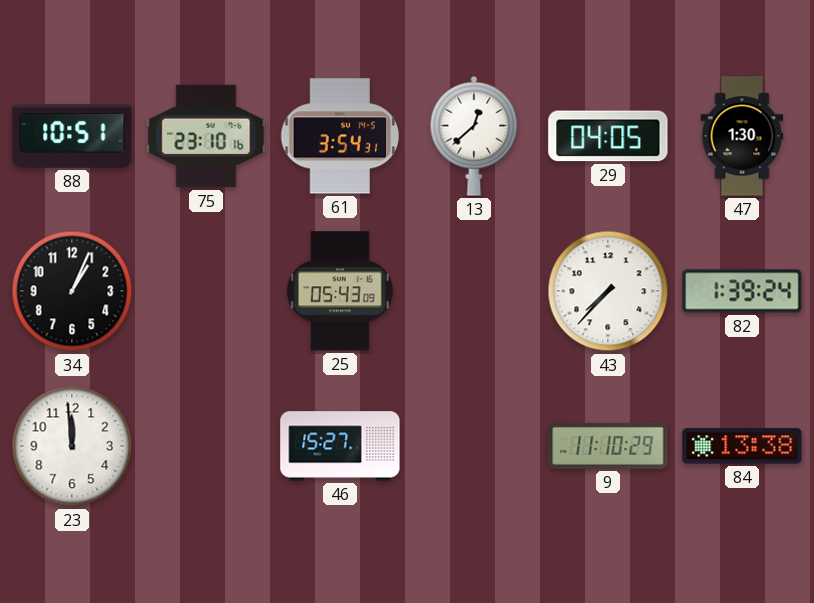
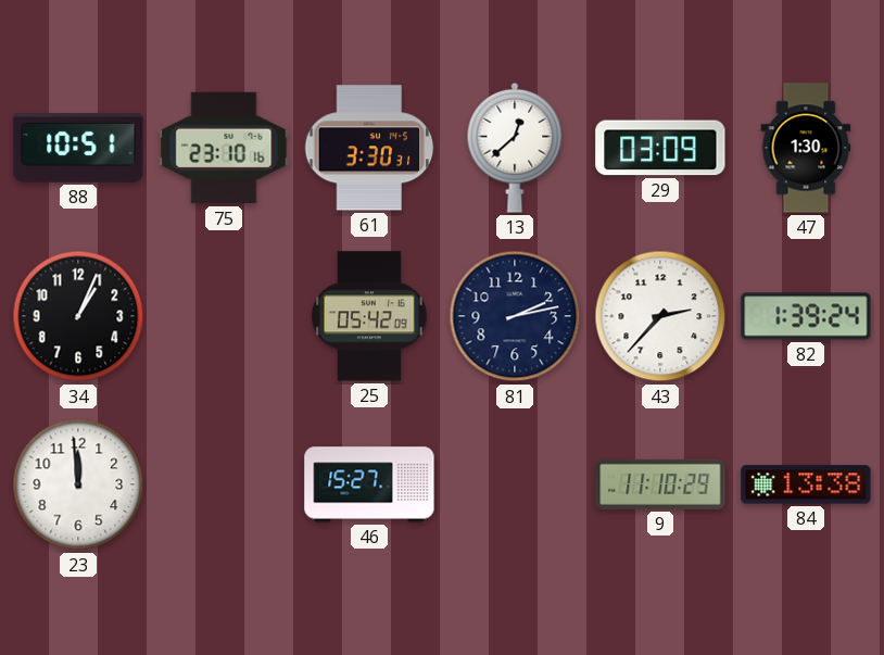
61: 3:54 -> 3:30
29: 04:05 -> 03:09
25: 05:43 -> 05:42
81: none -> 2:13
43: 7:37 -> 2:37
